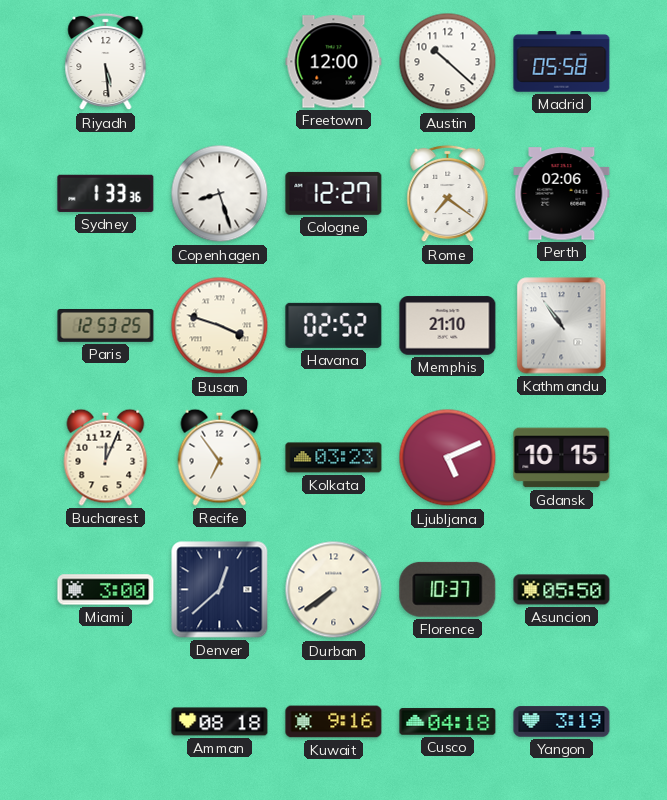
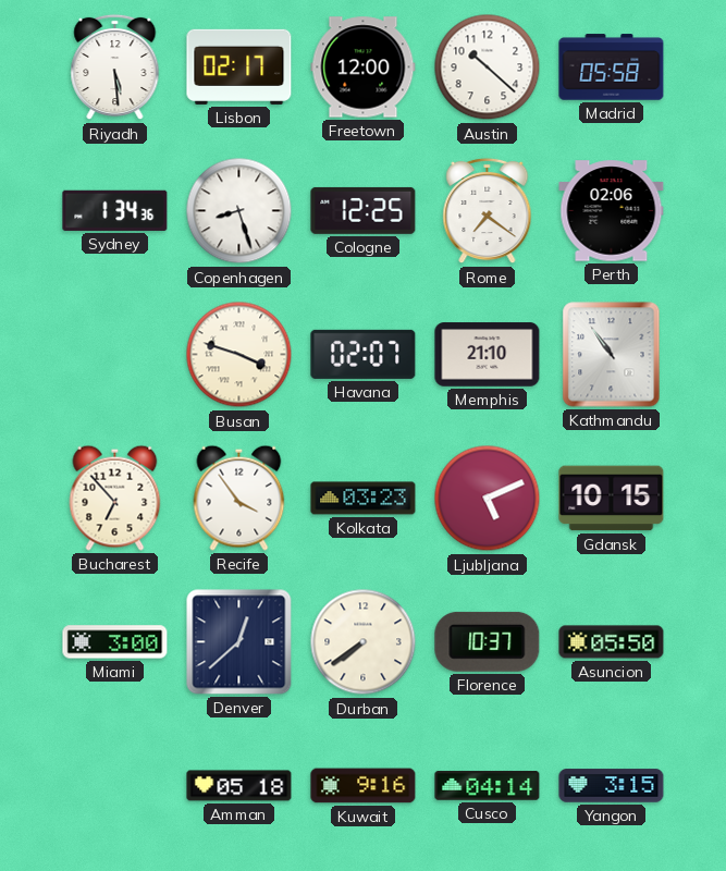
Lisbon: none -> 02:17
Sydney: 1:33 -> 1:34
Cologne: 12:27 -> 12:25
Paris: 12:53 -> none
Havana: 02:52 -> 02:07
Bucharest: 12:04 -> 6:53
Recife: 6:54 -> 3:54
Amman: 08:18 -> 05:18
Cusco: 04:18 -> 04:14
Yangon: 3:19 -> 3:15
